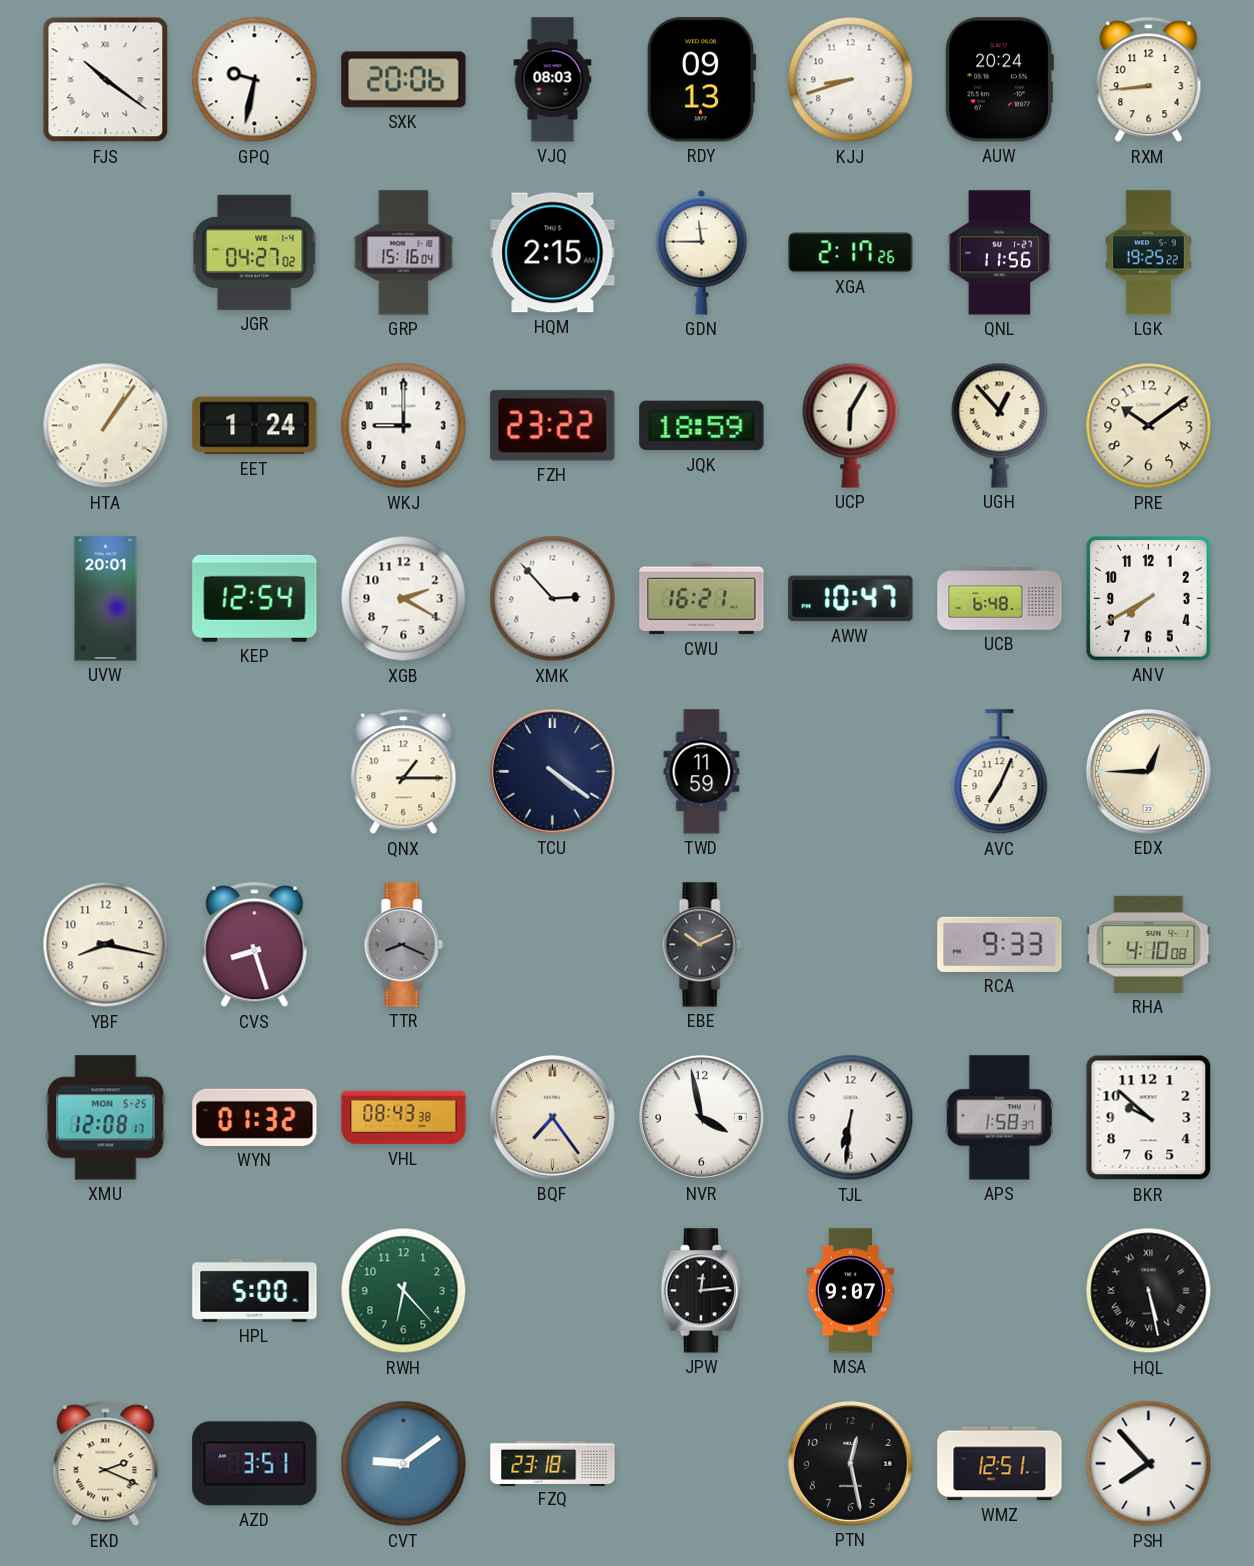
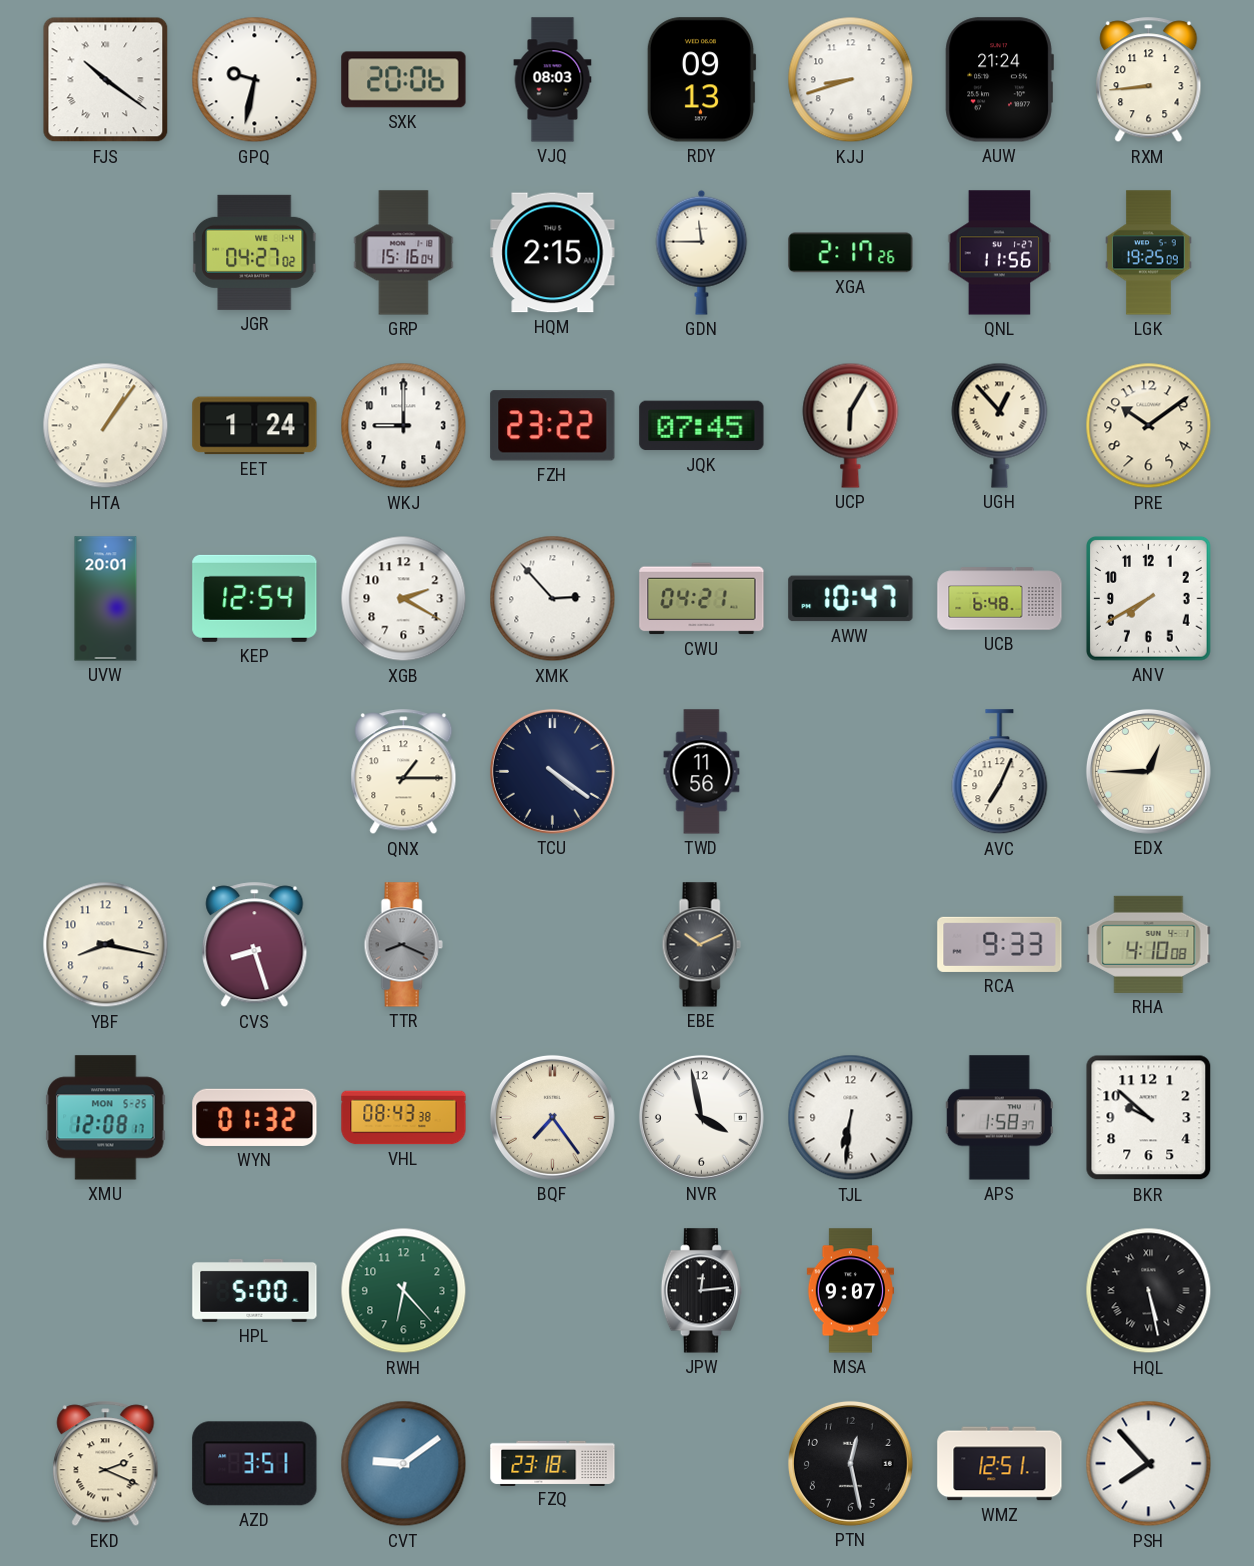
AUW: 20:24 -> 21:24
LGK: 19:25:22 -> 19:25:09
JQK: 18:59 -> 07:45
CWU: 16:21 -> 04:21
TWD: 11:59 -> 11:56
